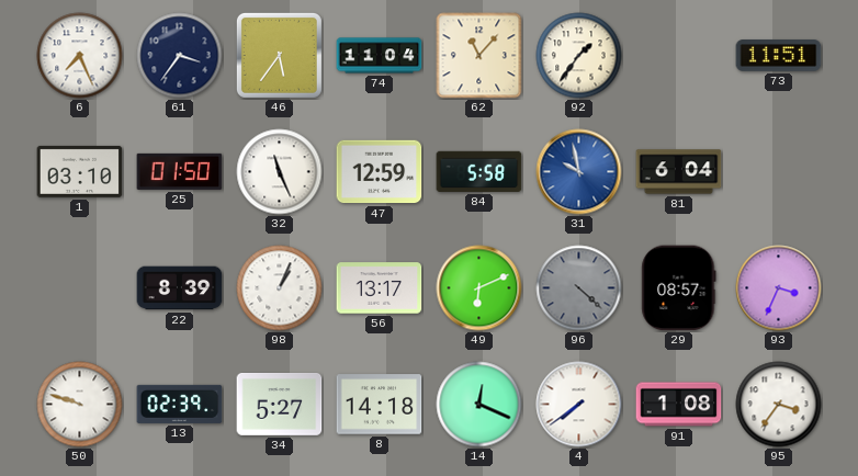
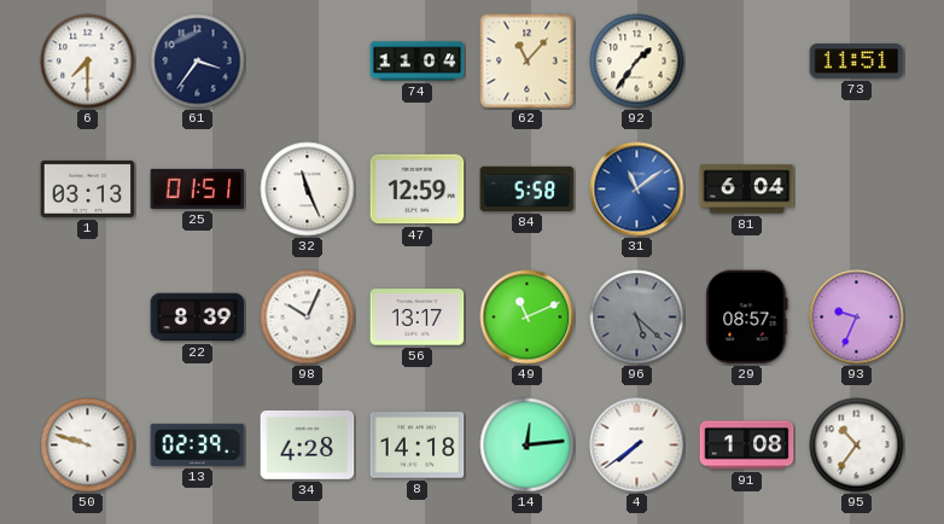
6: 7:26 -> 7:30
46: 5:36 -> none
1: 03:10 -> 03:13
25: 01:50 -> 01:51
31: 9:58 -> 11:09
98: 1:04 -> 10:04
49: 6:11 -> 11:11
96: 4:22 -> 5:22
93: 3:34 -> 9:34
34: 5:27 -> 4:28
14: 12:19 -> 12:14
95: 3:36 -> 10:36
